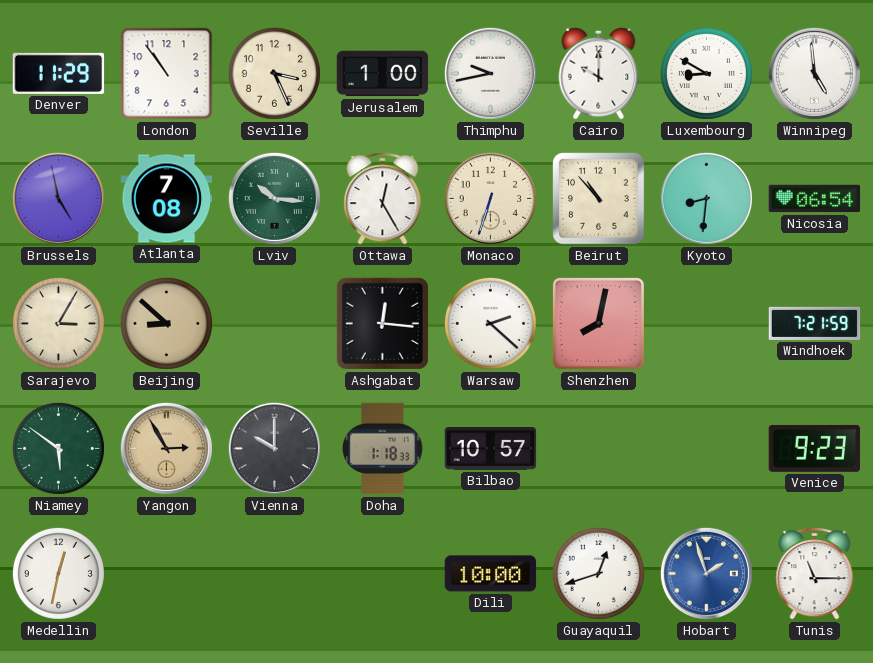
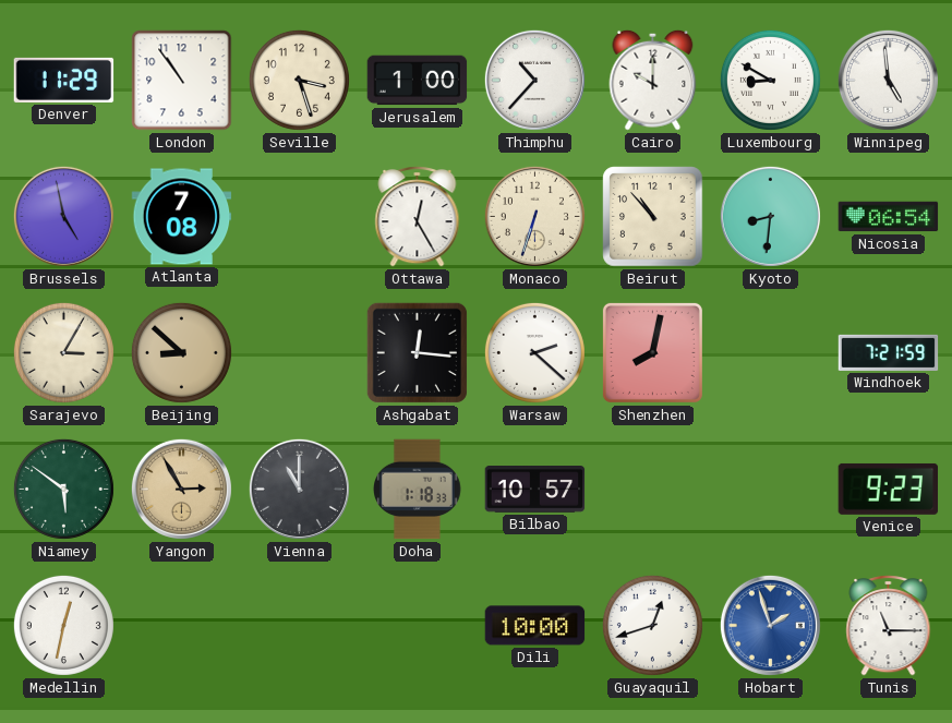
Seville: 3:26 -> 3:27
Thimphu: 9:43 -> 10:37
Lviv: 10:16 -> none
Vienna: 10:00 -> 11:00
